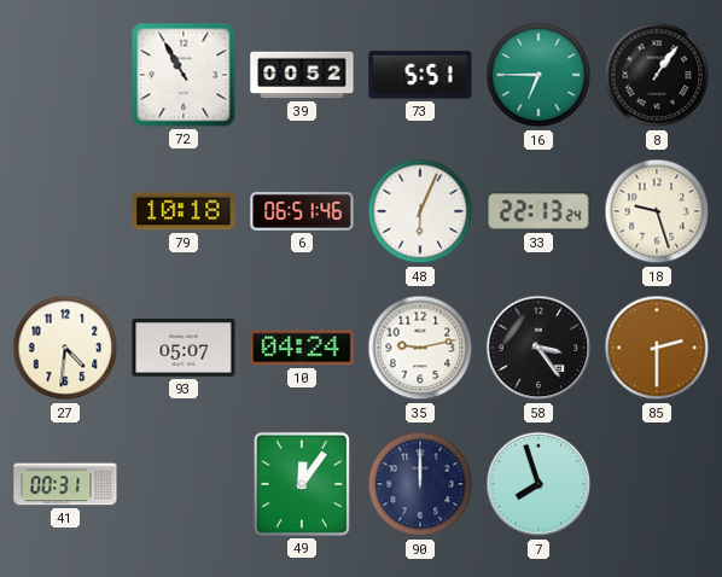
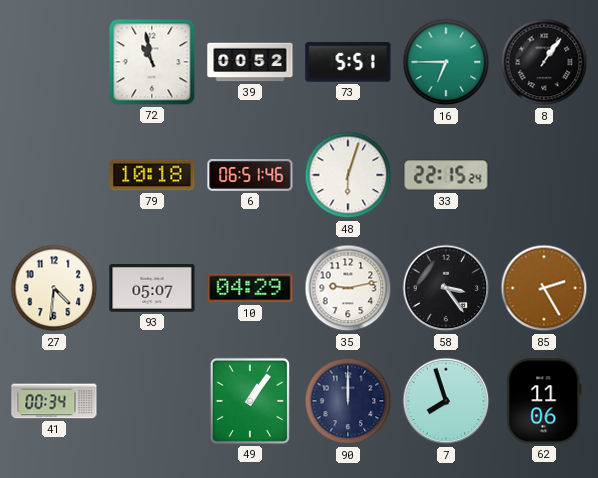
72: 10:55 -> 10:58
48: 6:04 -> 6:03
33: 22:13 -> 22:15
18: 9:27 -> none
10: 04:24 -> 04:29
85: 2:30 -> 2:25
41: 00:31 -> 00:34
49: 12:06 -> 1:06
62: none -> 11:06
